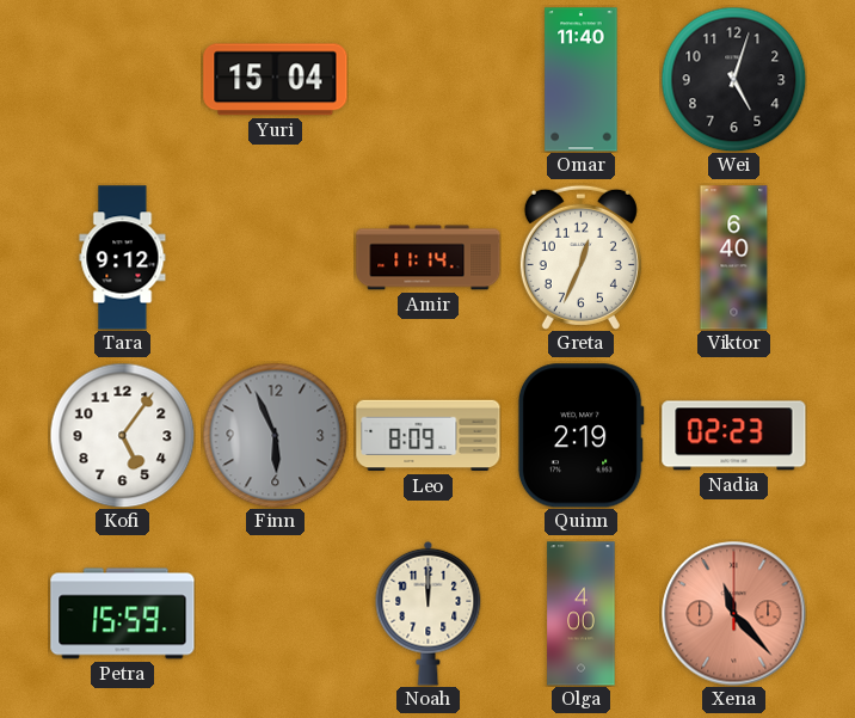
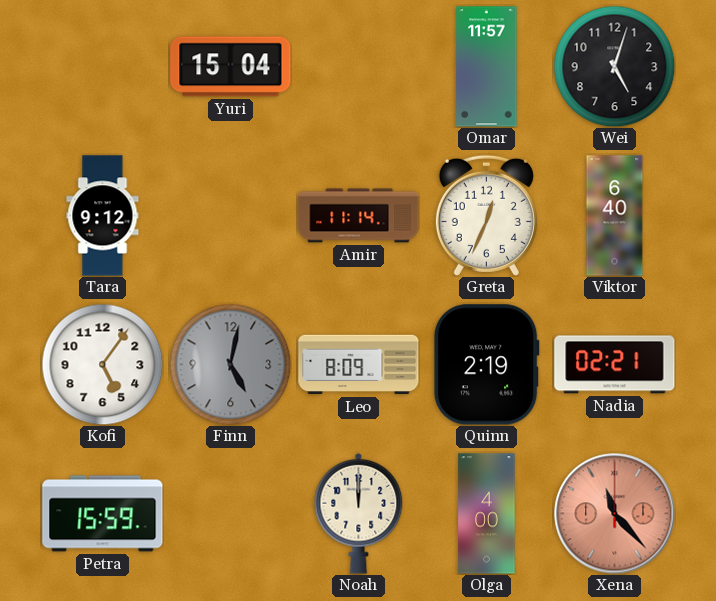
Omar: 11:40 -> 11:57
Finn: 5:56 -> 5:02
Nadia: 02:23 -> 02:21
